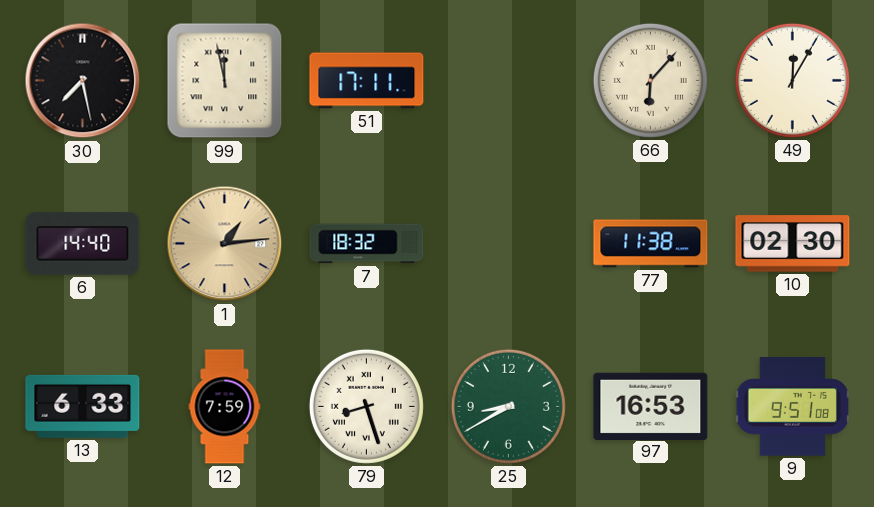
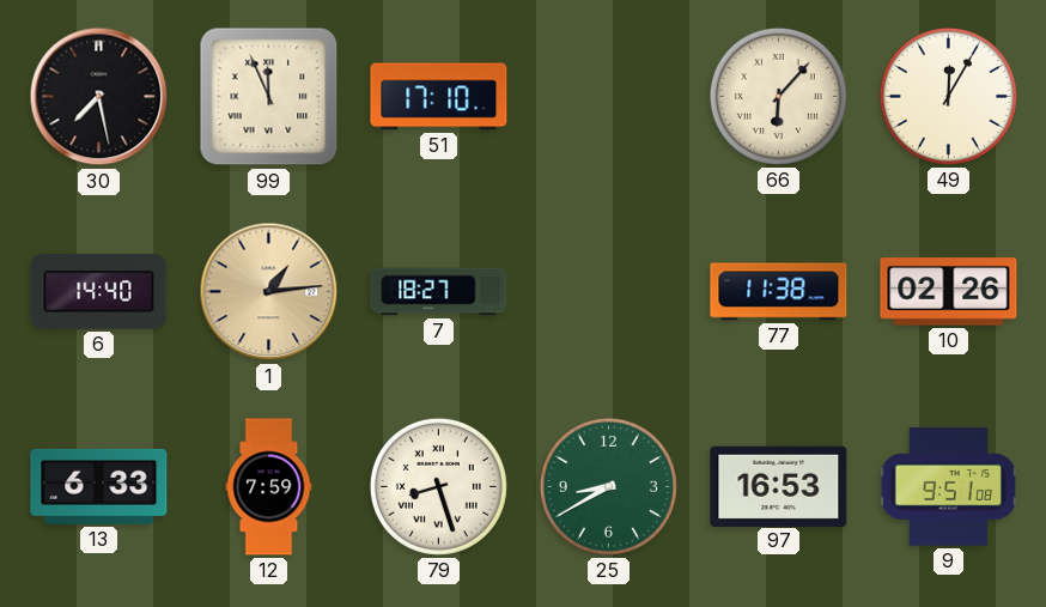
99: 11:58 -> 11:56
51: 17:11 -> 17:10
7: 18:32 -> 18:27
10: 02:30 -> 02:26
